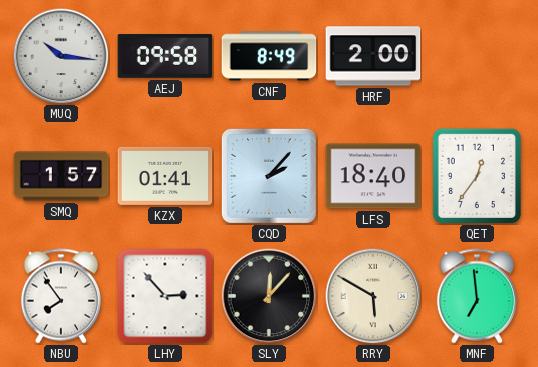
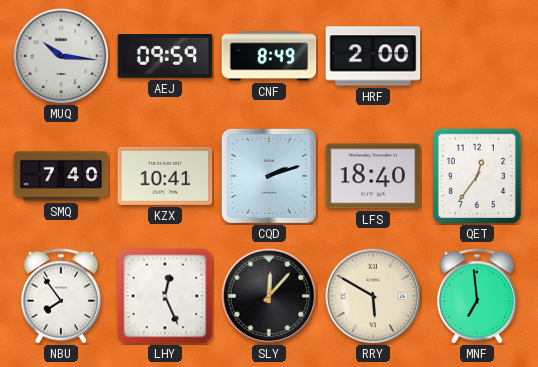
AEJ: 09:58 -> 09:59
SMQ: 1:57 -> 7:40
KZX: 01:41 -> 10:41
CQD: 2:07 -> 2:12
LHY: 2:53 -> 12:26
